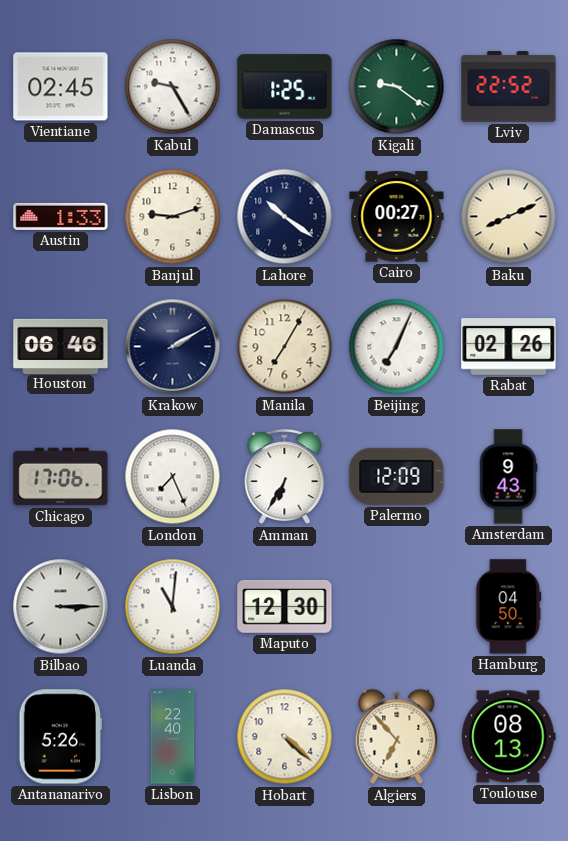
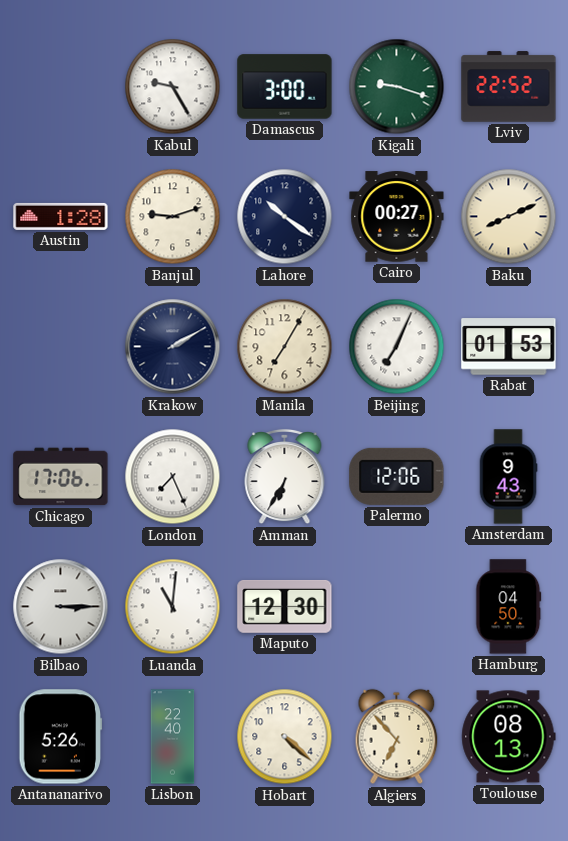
Vientiane: 02:45 -> none
Damascus: 1:25 -> 3:00
Kigali: 9:21 -> 9:18
Austin: 1:33 -> 1:28
Houston: 06:46 -> none
Rabat: 02:26 -> 01:53
Palermo: 12:09 -> 12:06
